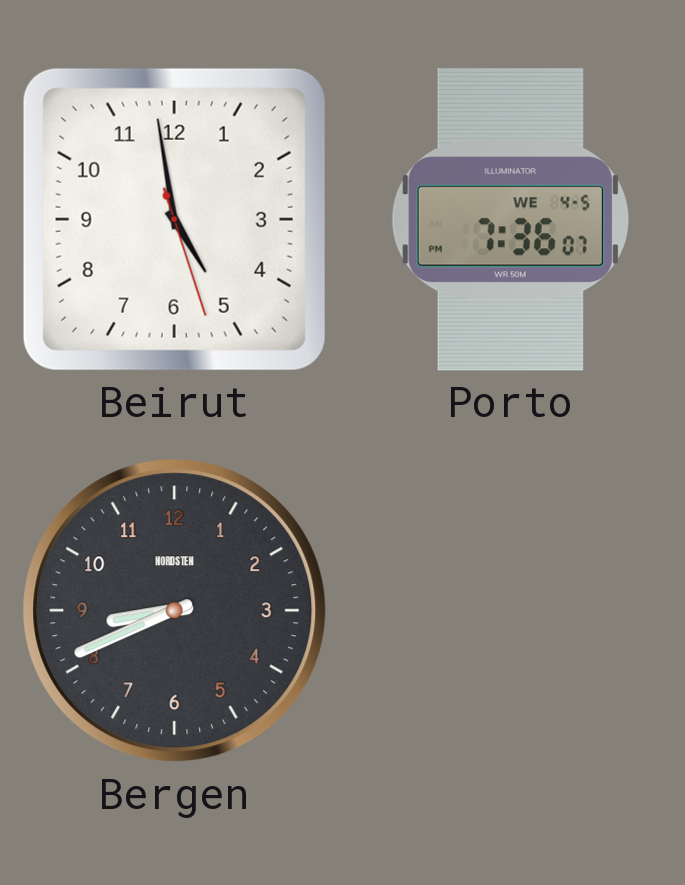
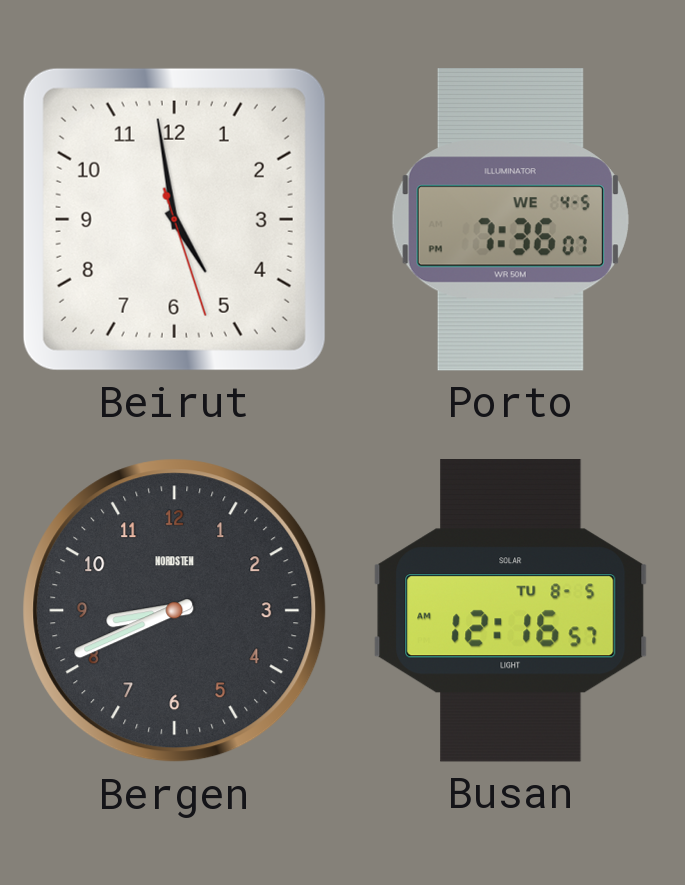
Busan: none -> 12:16
